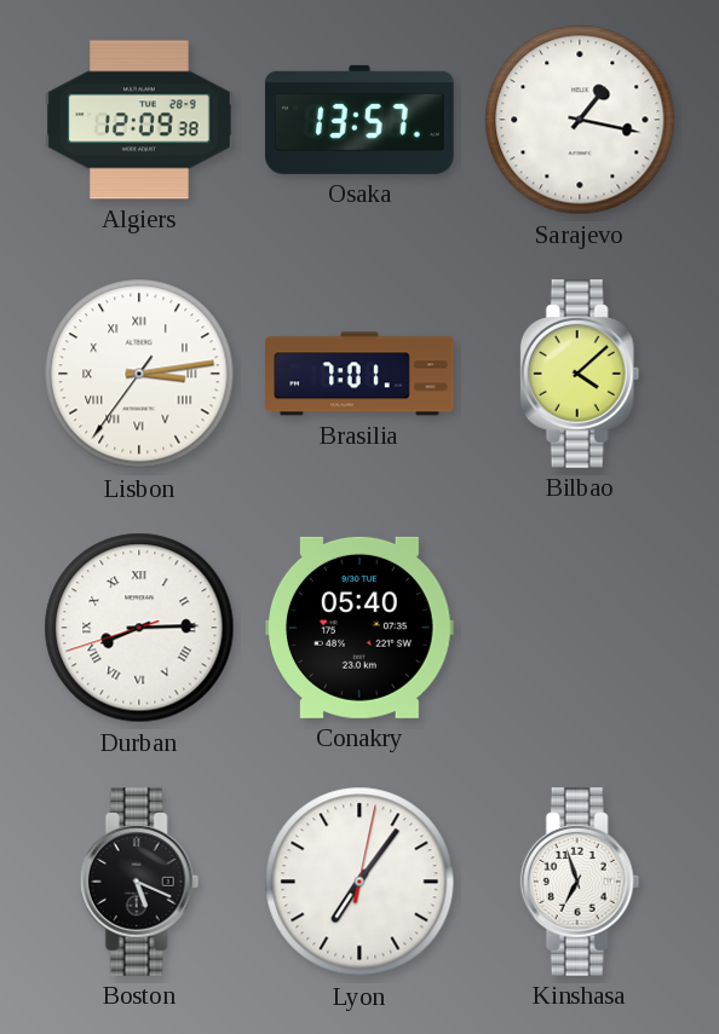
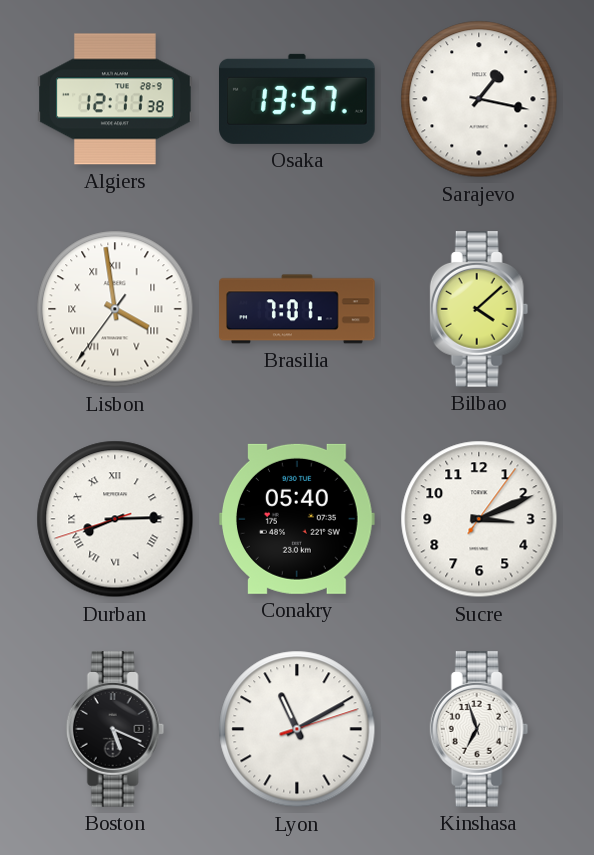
Algiers: 12:09 -> 12:11
Lisbon: 3:13 -> 3:58
Sucre: none -> 3:11
Lyon: 7:06 -> 11:10
